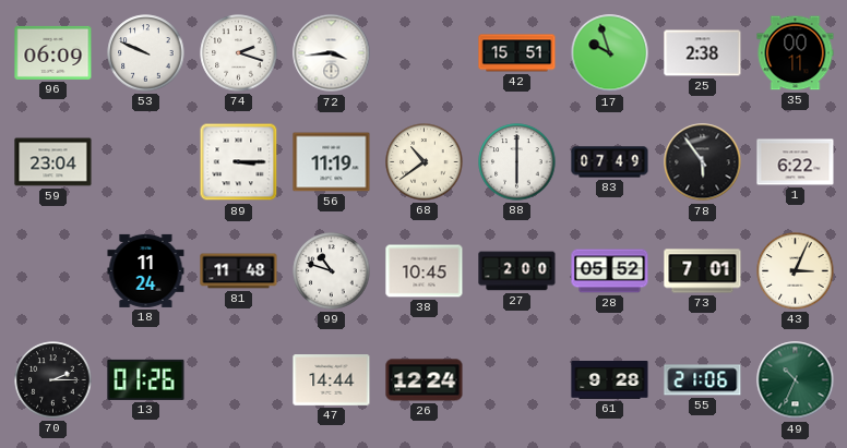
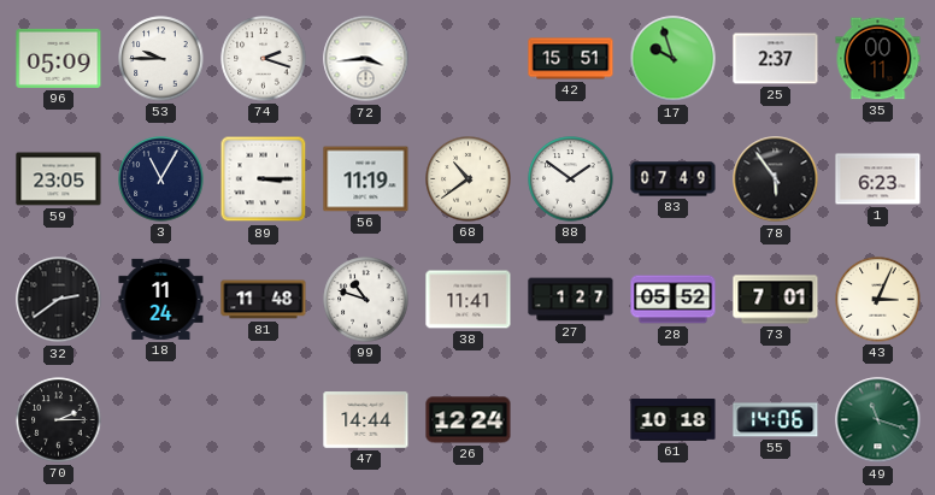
96: 06:09 -> 05:09
53: 9:49 -> 9:45
25: 2:38 -> 2:37
59: 23:04 -> 23:05
3: none -> 11:05
88: 6:00 -> 1:51
1: 6:22 -> 6:23
32: none -> 2:39
38: 10:45 -> 11:41
27: 2:00 -> 1:27
13: 01:26 -> none
61: 9:28 -> 10:18
55: 21:06 -> 14:06
49: 10:34 -> 11:18
